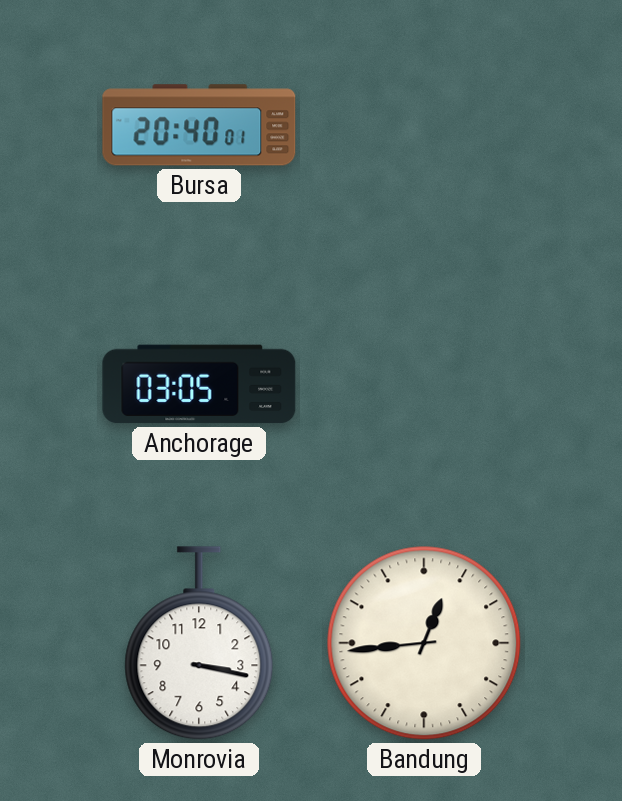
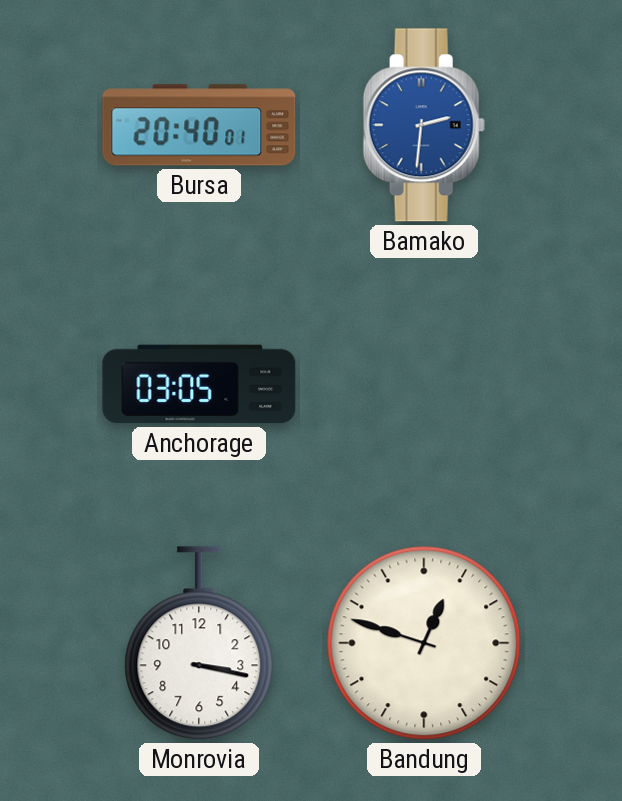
Bamako: none -> 2:31
Bandung: 12:44 -> 12:48
